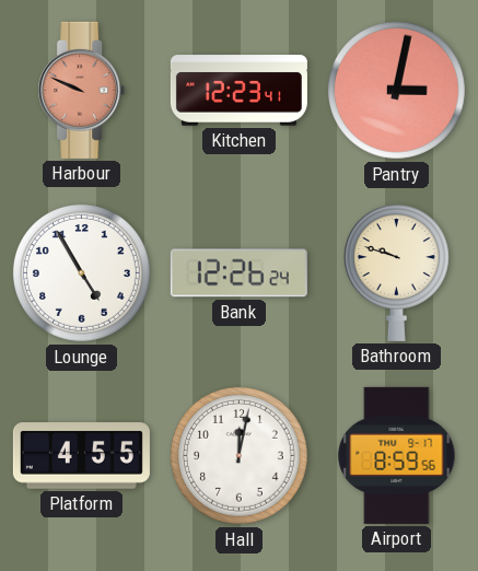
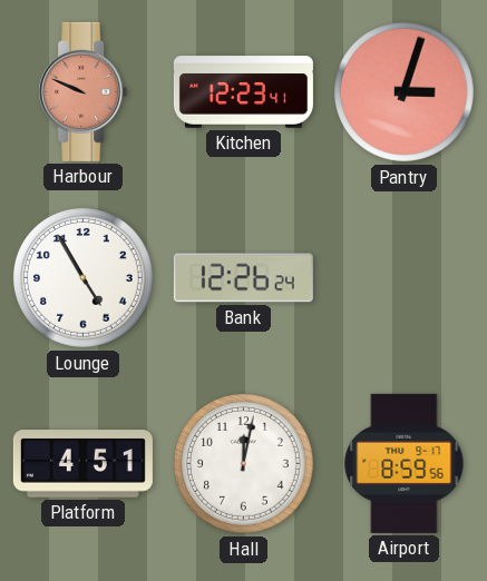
Pantry: 3:02 -> 3:03
Bathroom: 9:48 -> none
Platform: 4:55 -> 4:51
